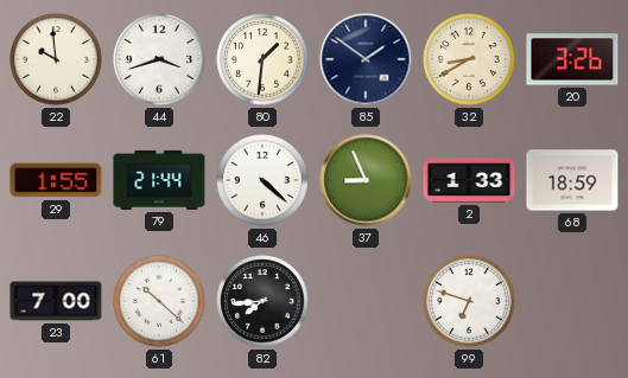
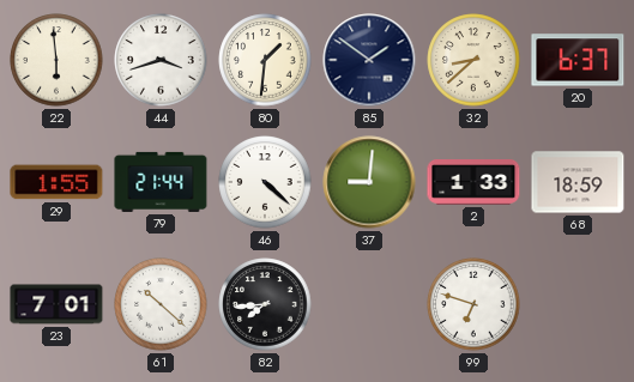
22: 9:59 -> 5:59
32: 8:40 -> 8:38
20: 3:26 -> 6:37
37: 8:56 -> 9:01
23: 7:00 -> 7:01
